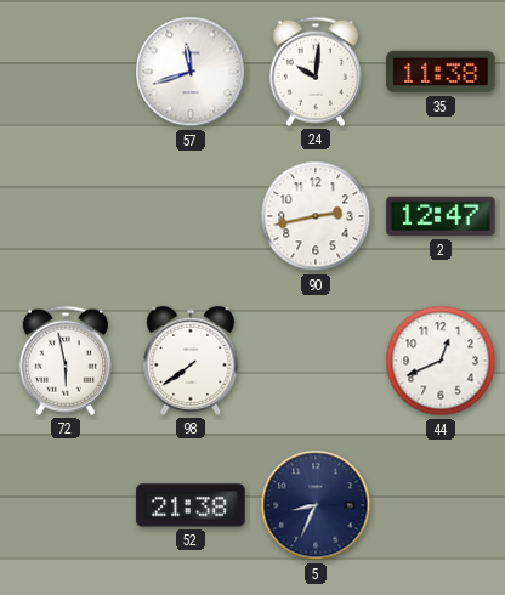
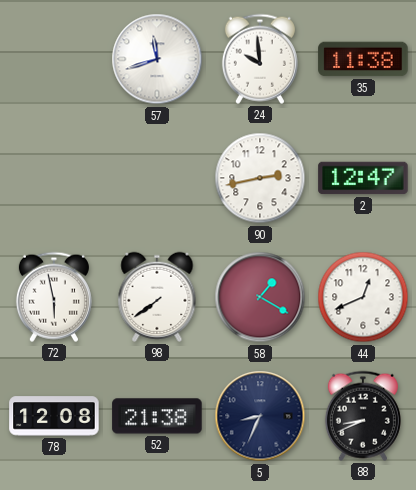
24: 10:01 -> 9:59
58: none -> 1:20
78: none -> 12:08
88: none -> 8:41
